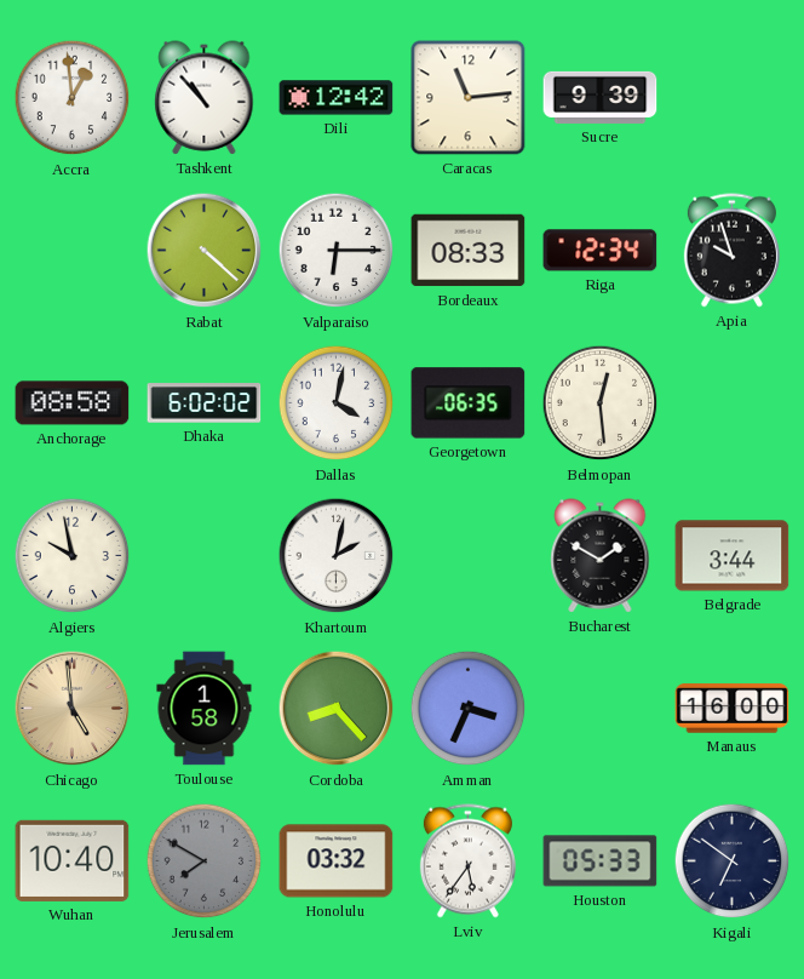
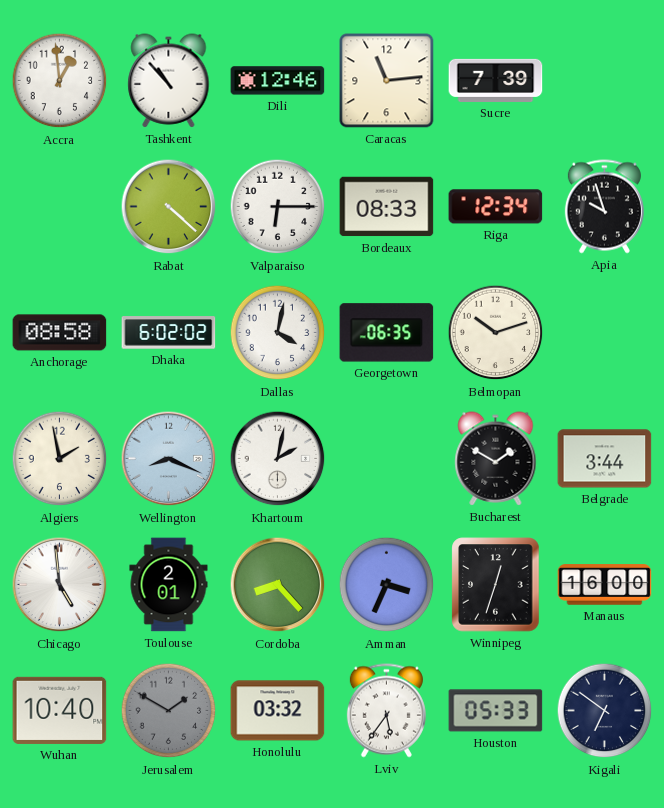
Dili: 12:42 -> 12:46
Sucre: 9:39 -> 7:39
Belmopan: 12:29 -> 10:12
Algiers: 9:58 -> 1:58
Wellington: none -> 8:19
Chicago dial: champagne -> white
Toulouse: 1:58 -> 2:01
Winnipeg: none -> 12:33
Jerusalem: 7:50 -> 1:50
